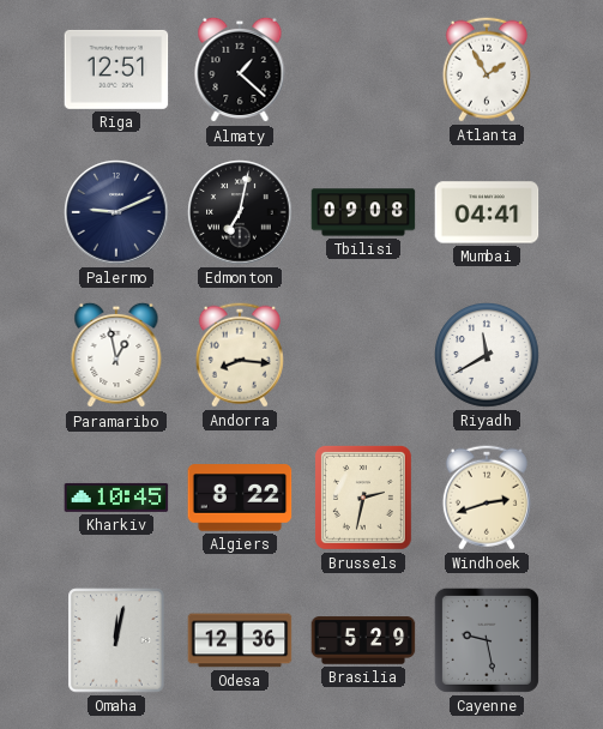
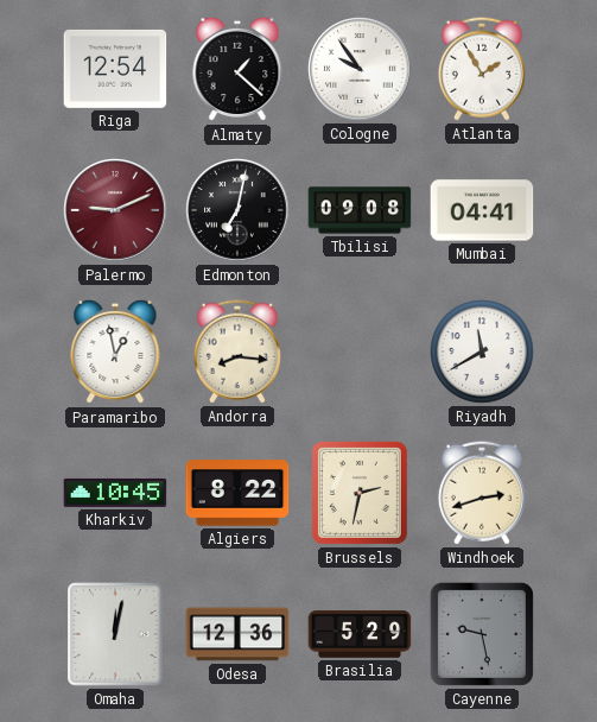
Riga: 12:51 -> 12:54
Cologne: none -> 9:54
Palermo dial: navy -> burgundy
